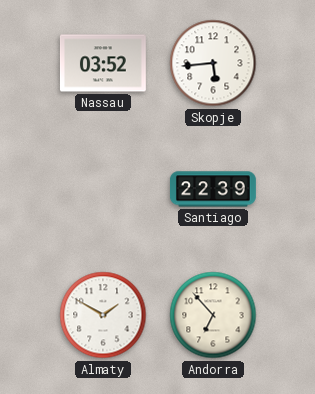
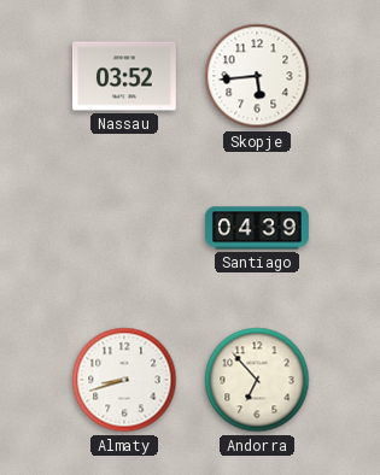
Santiago: 22:39 -> 04:39
Almaty: 1:50 -> 8:42
